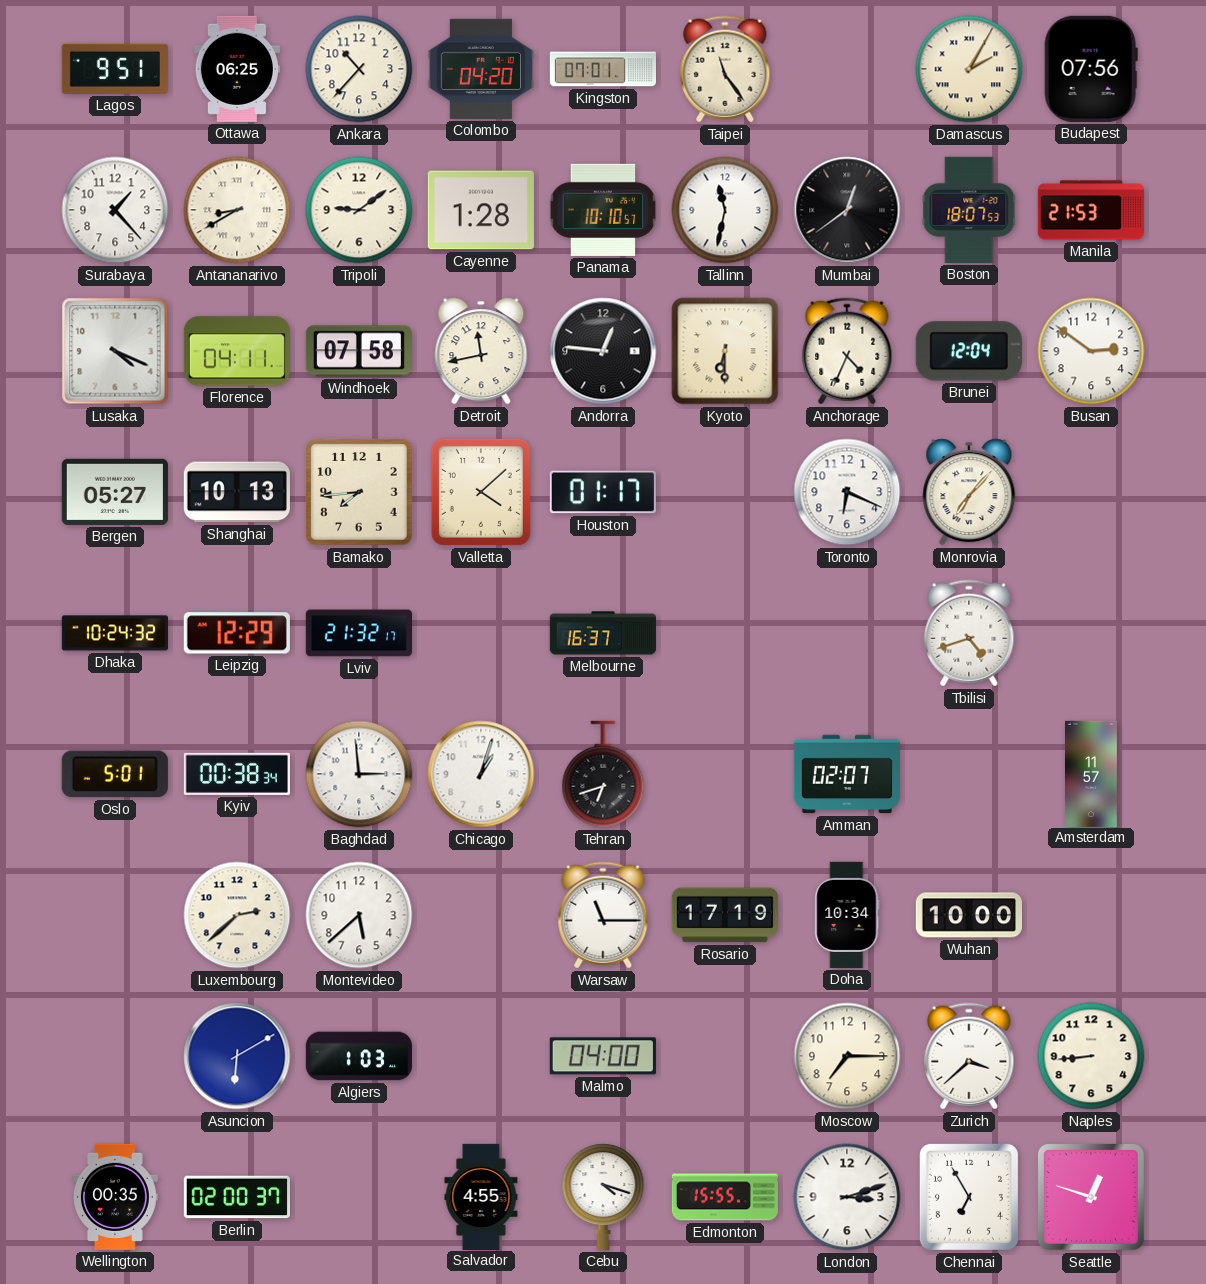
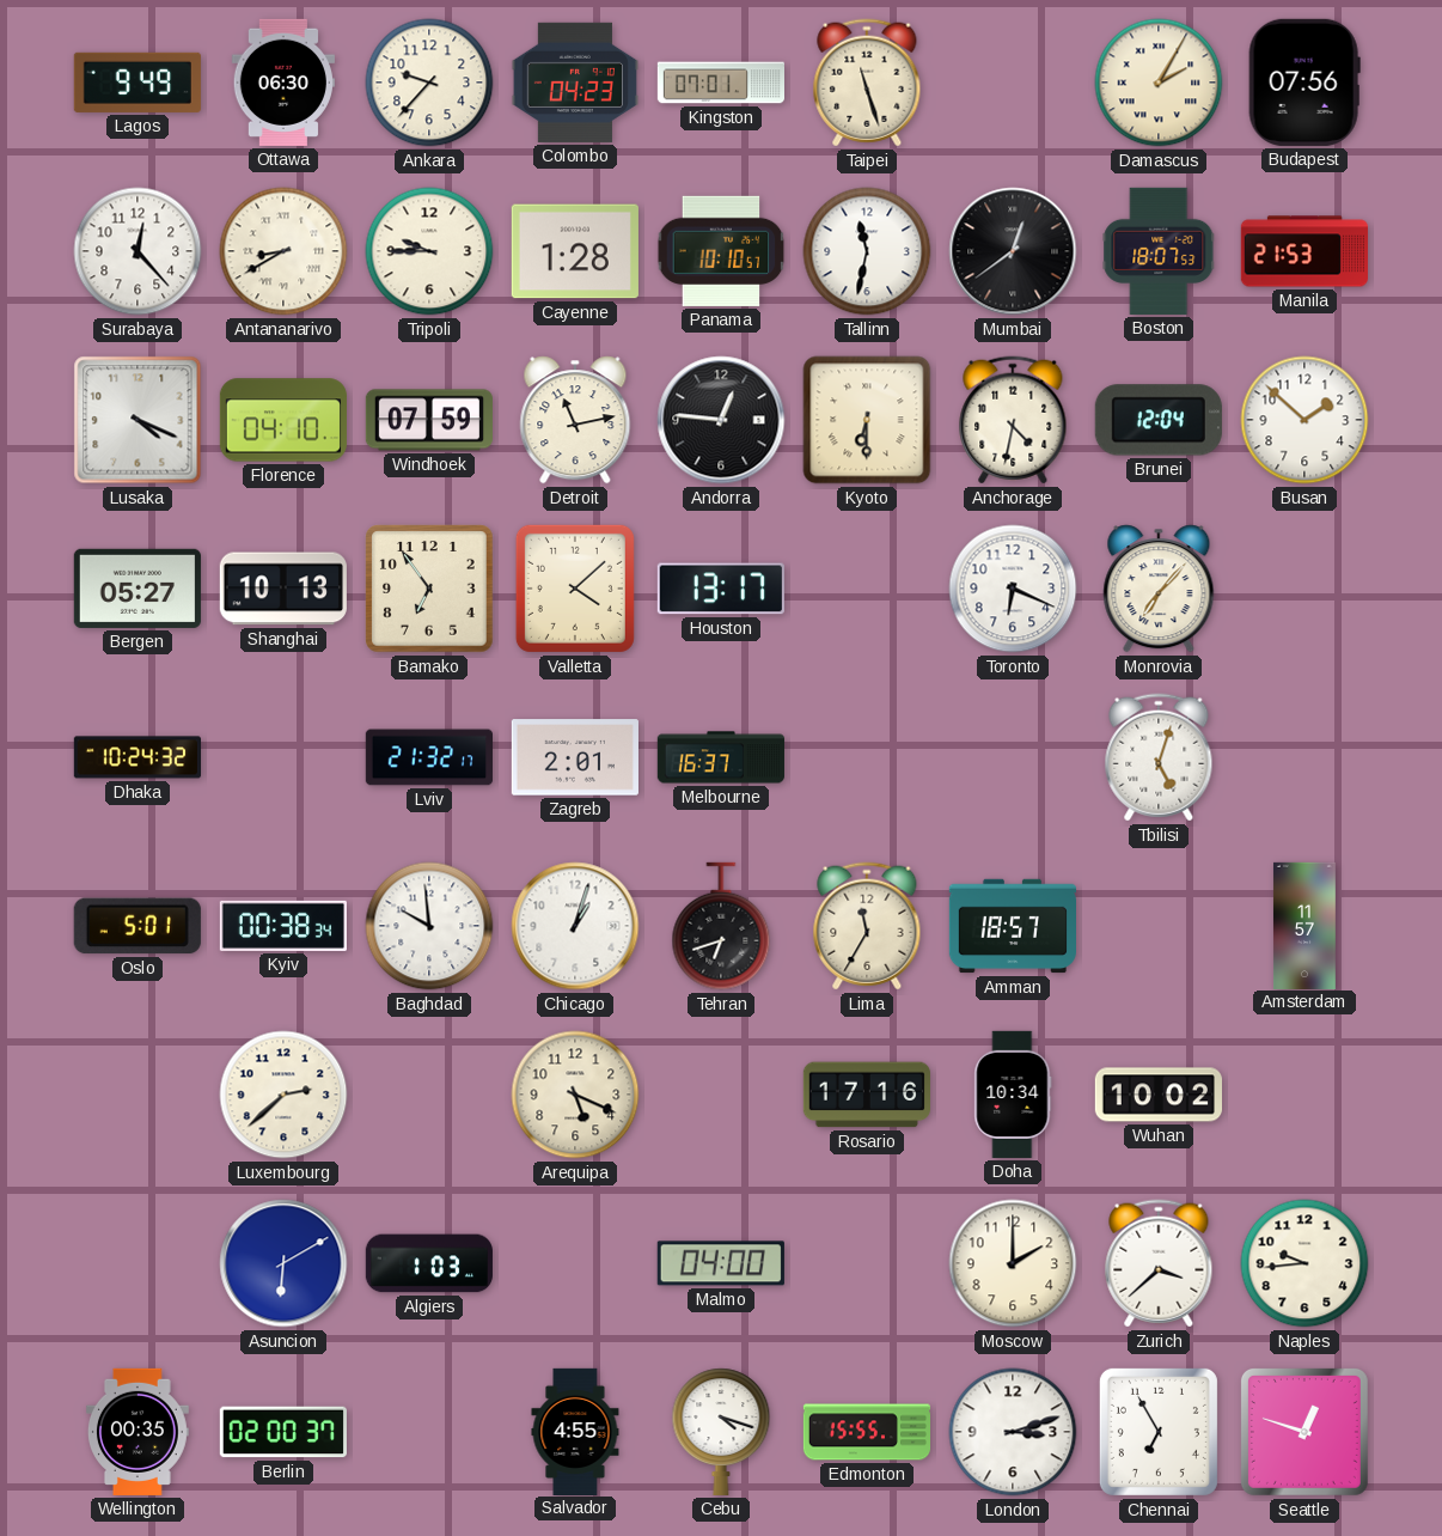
Lagos: 9:51 -> 9:49
Ottawa: 06:25 -> 06:30
Ankara: 10:37 -> 9:37
Colombo: 04:20 -> 04:23
Taipei: 11:24 -> 11:27
Surabaya: 1:23 -> 12:23
Tripoli: 9:09 -> 9:45
Florence: 04:11 -> 04:10
Windhoek: 07:58 -> 07:59
Detroit: 11:43 -> 11:13
Anchorage: 4:34 -> 4:32
Busan: 2:51 -> 1:52
Bamako: 7:44 -> 6:54
Houston: 01:17 -> 13:17
Leipzig: 12:29 -> none
Zagreb: none -> 2:01
Tbilisi: 4:42 -> 5:03
Baghdad: 2:59 -> 9:59
Lima: none -> 11:35
Amman: 02:07 -> 18:57
Montevideo: 5:38 -> none
Arequipa: none -> 5:19
Warsaw: 11:15 -> none
Rosario: 17:19 -> 17:16
Wuhan: 10:00 -> 10:02
Moscow: 7:15 -> 2:00
Naples: 8:44 -> 9:44
